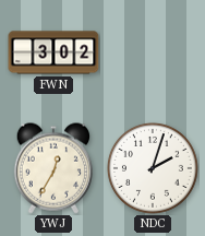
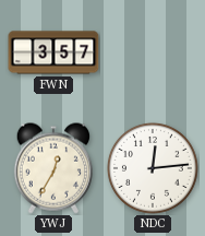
FWN: 3:02 -> 3:57
NDC: 2:03 -> 12:14
